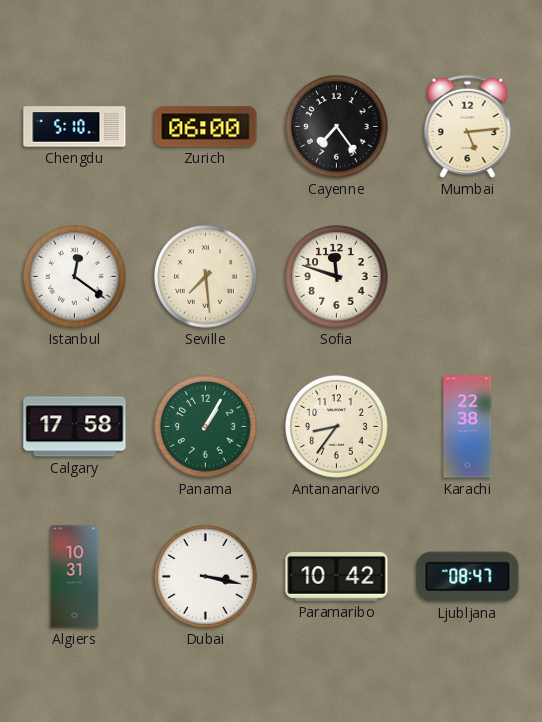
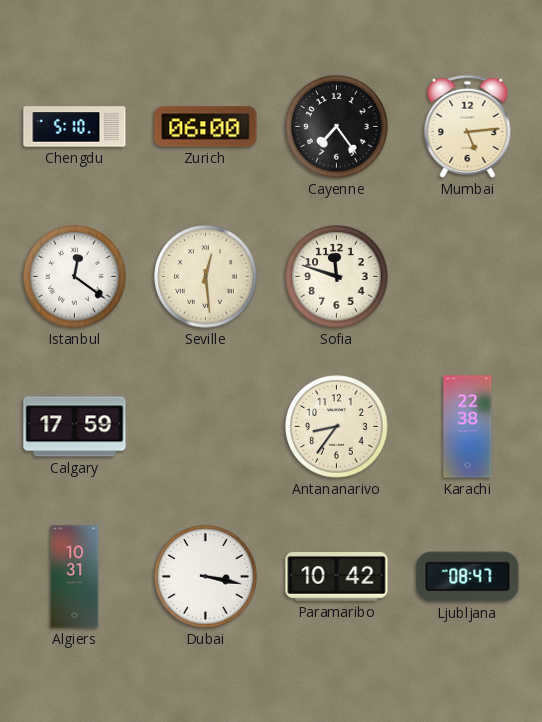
Seville: 7:29 -> 12:29
Calgary: 17:58 -> 17:59
Panama: 1:05 -> none
